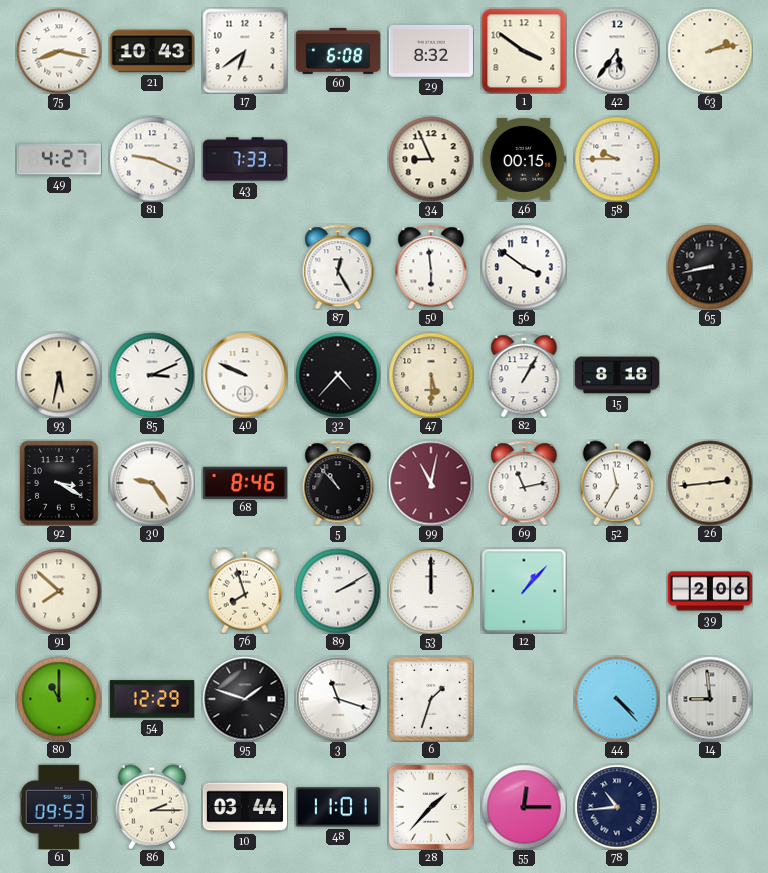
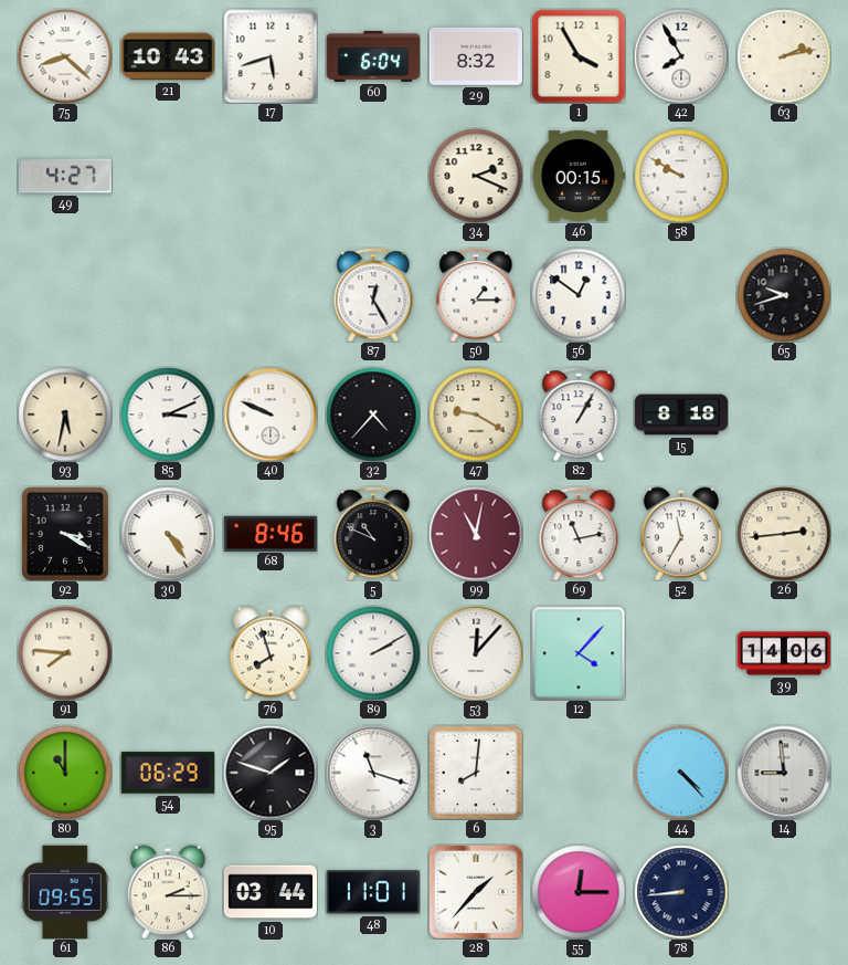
75: 8:17 -> 8:22
17: 6:39 -> 5:42
60: 6:08 -> 6:04
1: 3:51 -> 3:55
42: 5:36 -> 7:55
81: 9:19 -> none
43: 7:33 -> none
34: 8:56 -> 2:19
58: 9:45 -> 9:50
50: 5:59 -> 1:15
56: 3:51 -> 12:51
65: 8:43 -> 9:42
47: 5:30 -> 9:20
30: 9:24 -> 4:24
5: 10:53 -> 10:49
91: 7:52 -> 7:46
53: 12:00 -> 12:07
12: 1:07 -> 4:07
39: 2:06 -> 14:06
54: 12:29 -> 06:29
6: 1:33 -> 8:01
61: 09:53 -> 09:55
78: 10:44 -> 8:44
